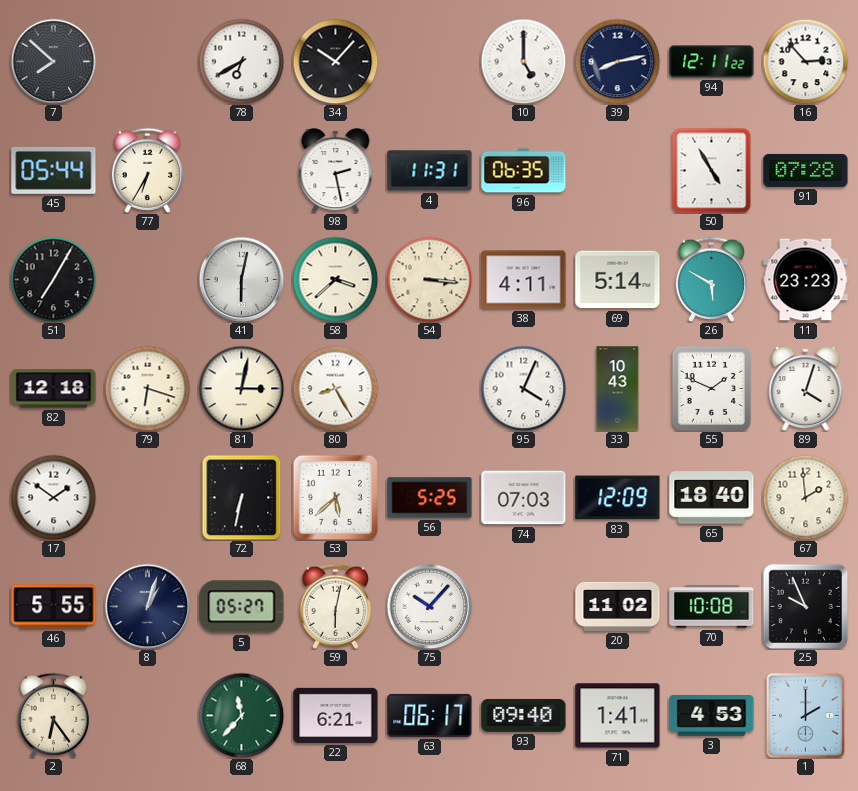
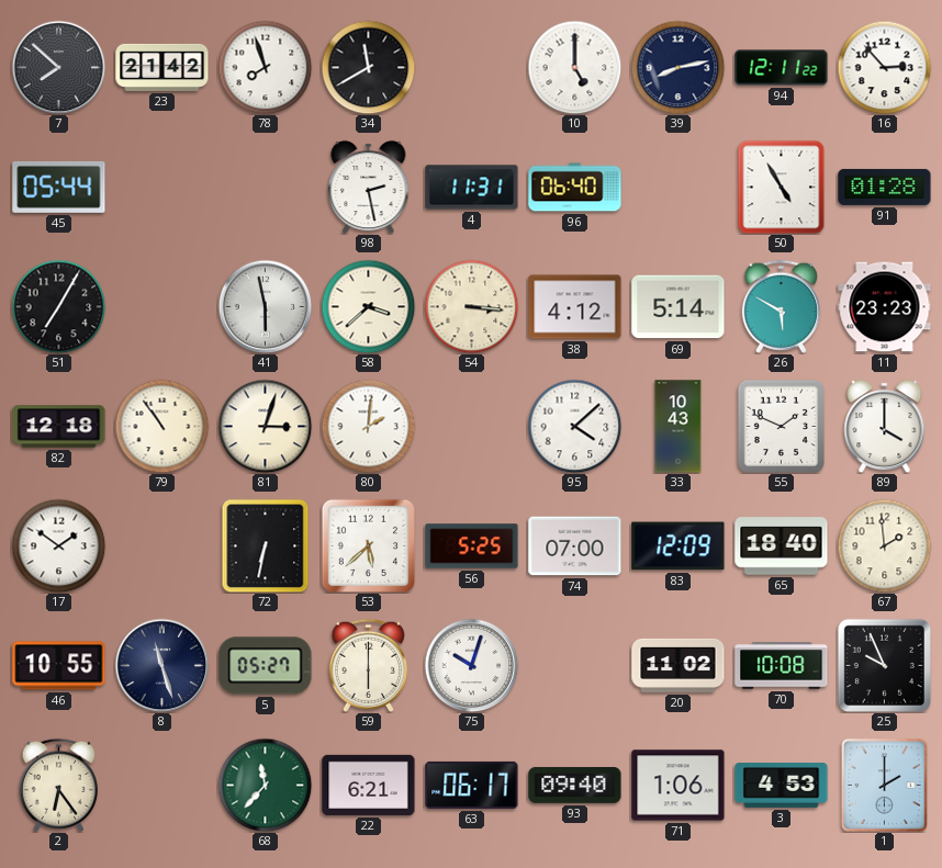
23: none -> 21:42
78: 6:40 -> 7:57
34: 10:07 -> 11:40
77: 6:35 -> none
96: 06:35 -> 06:40
91: 07:28 -> 01:28
41: 6:02 -> 5:58
38: 4:11 -> 4:12
79: 6:18 -> 10:54
81: 3:02 -> 3:03
80: 8:25 -> 2:01
95: 4:04 -> 4:08
89: 4:03 -> 4:00
74: 07:03 -> 07:00
46: 5:55 -> 10:55
8: 1:03 -> 11:27
59: 6:02 -> 6:00
75: 10:07 -> 10:03
71: 1:41 -> 1:06
